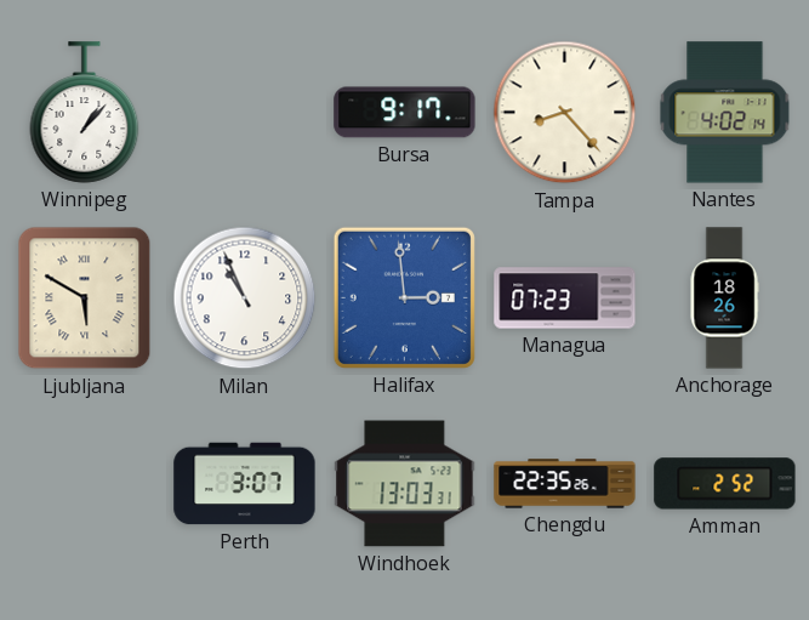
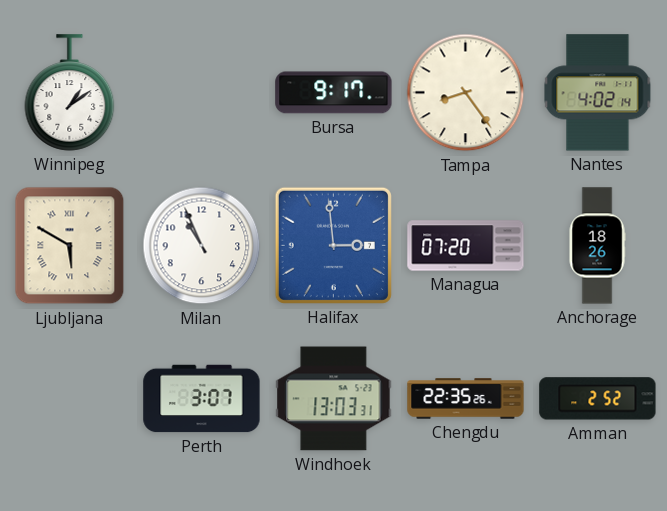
Winnipeg: 1:07 -> 1:09
Tampa: 8:23 -> 8:24
Managua: 07:23 -> 07:20
